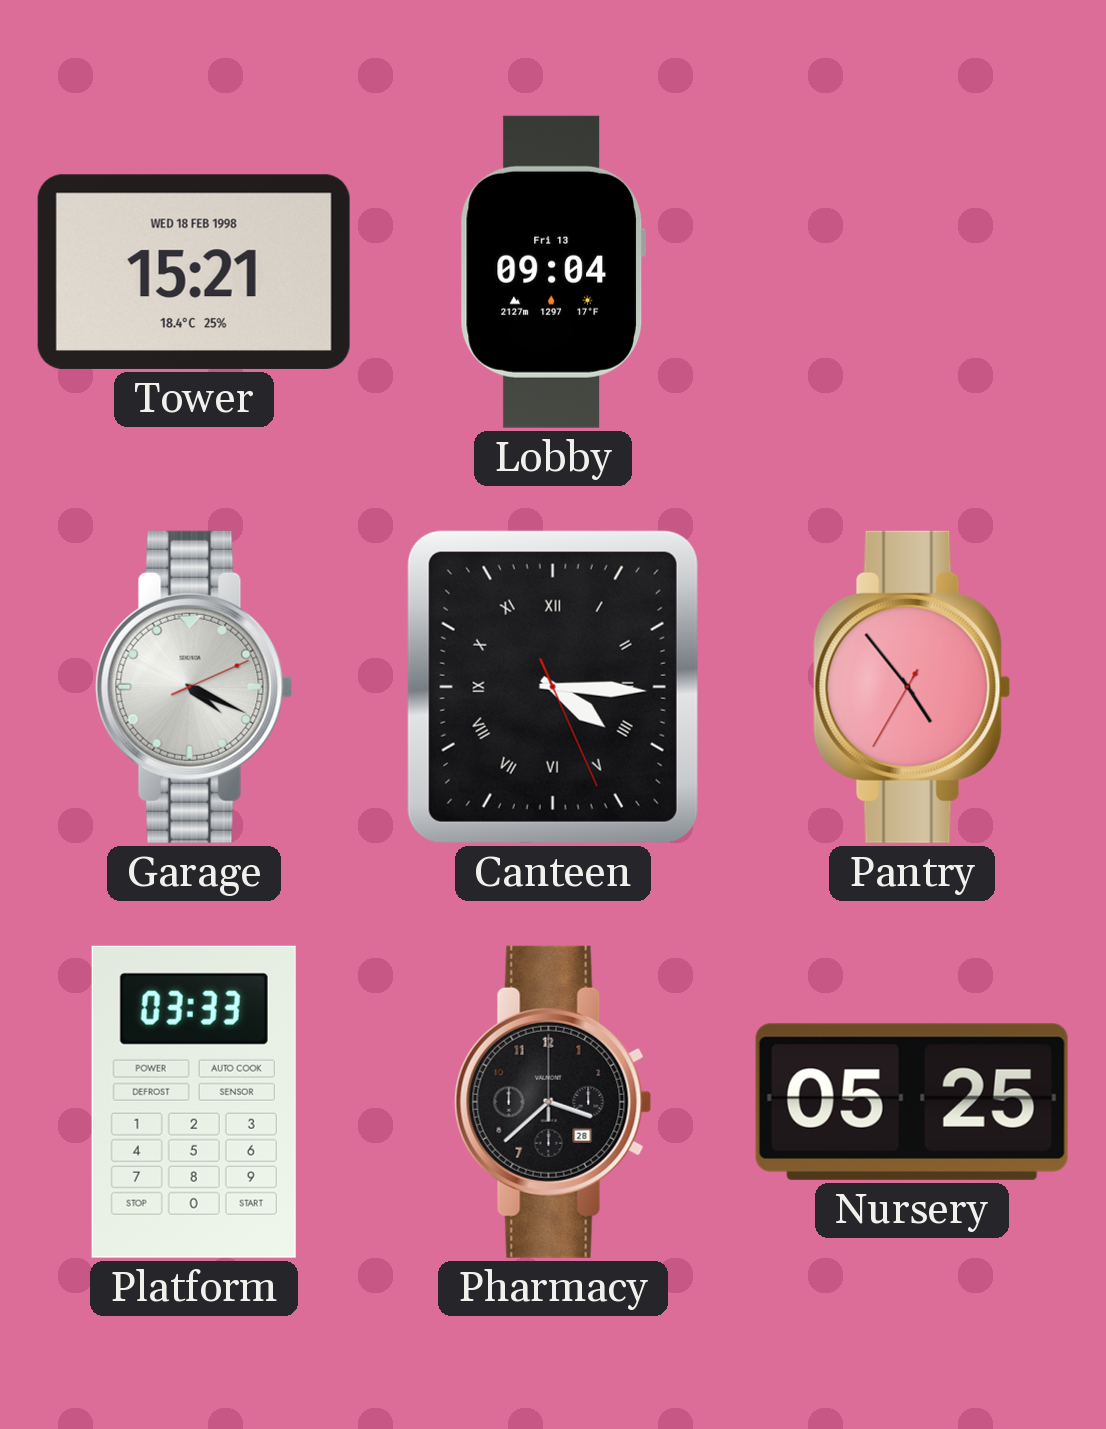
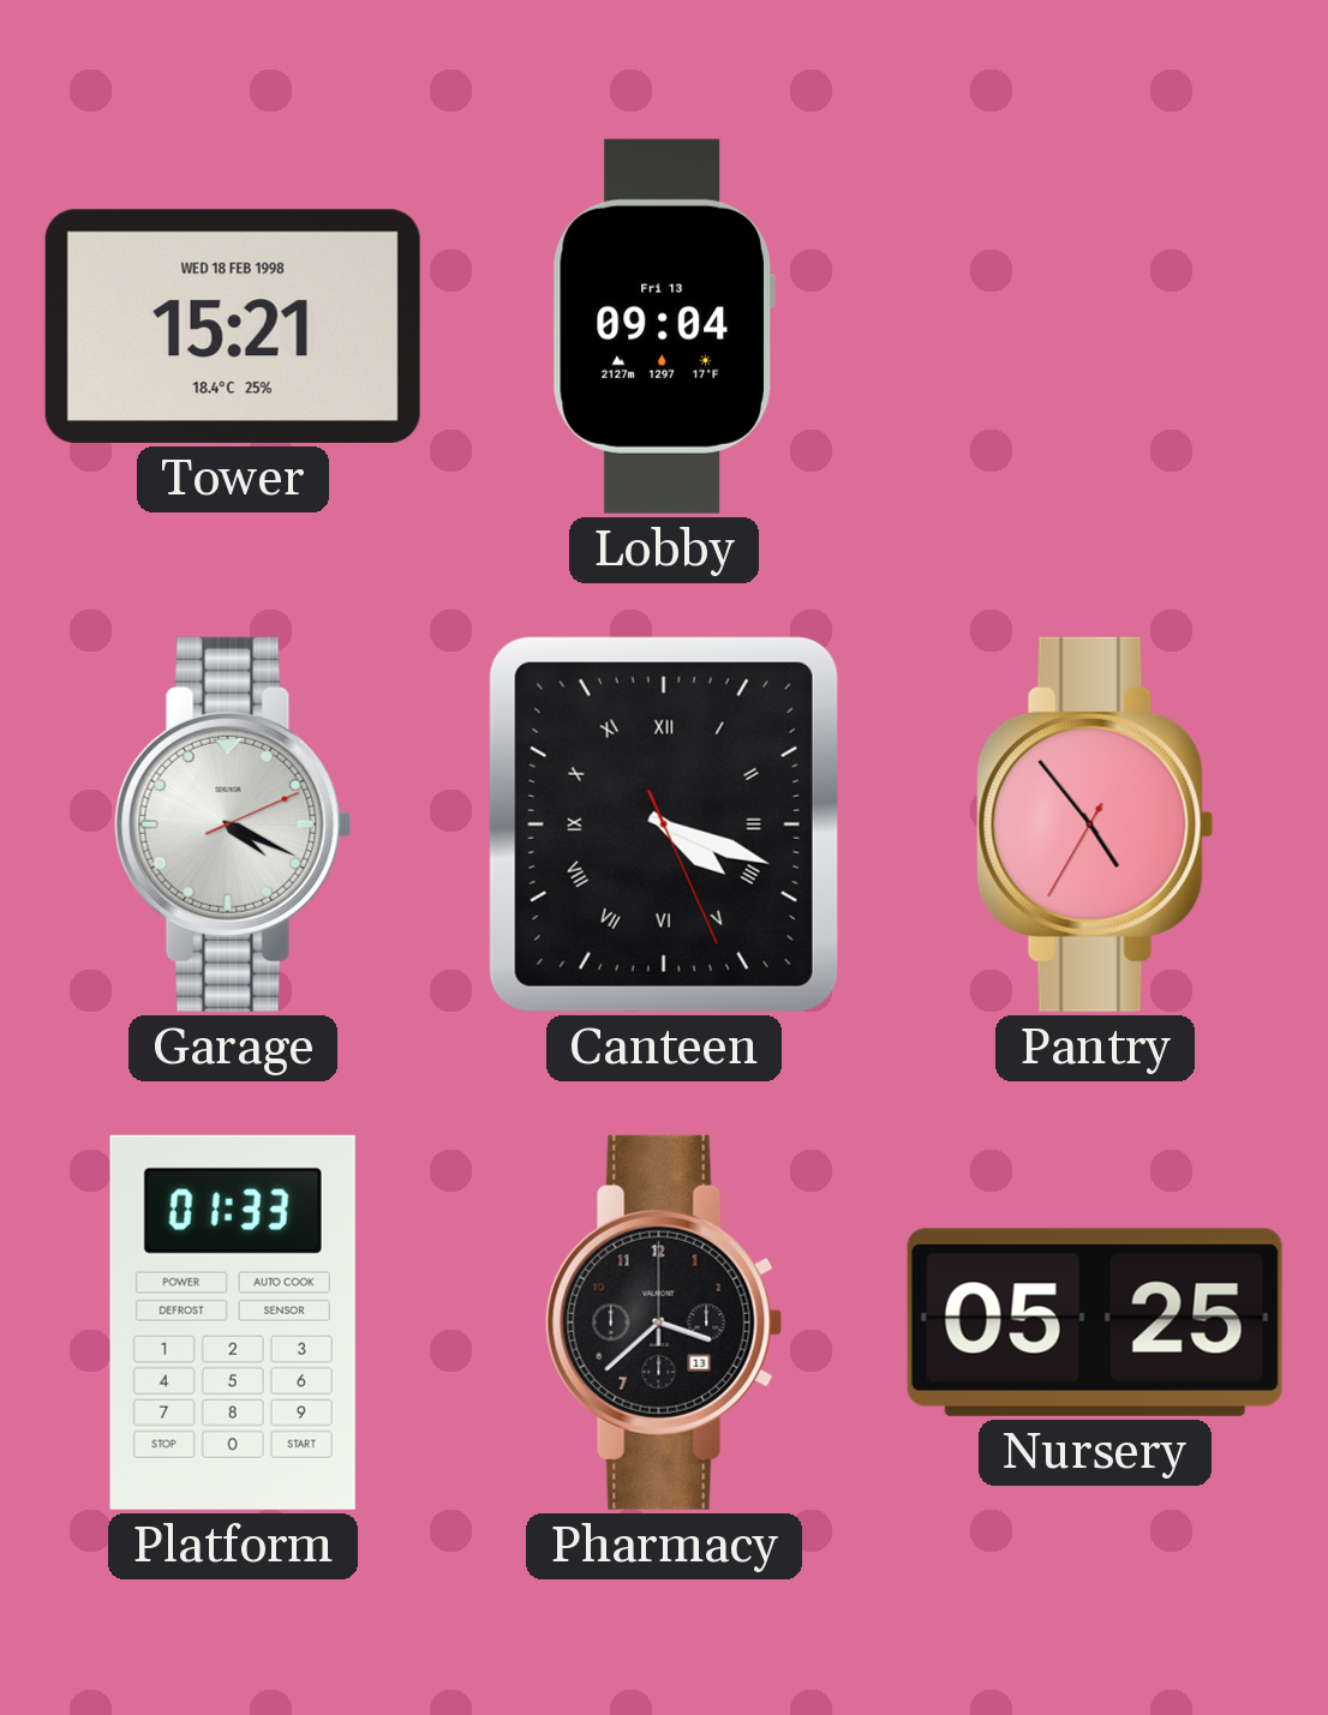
Canteen: 4:15 -> 4:18
Platform: 03:33 -> 01:33
Pharmacy date: 28 -> 13
